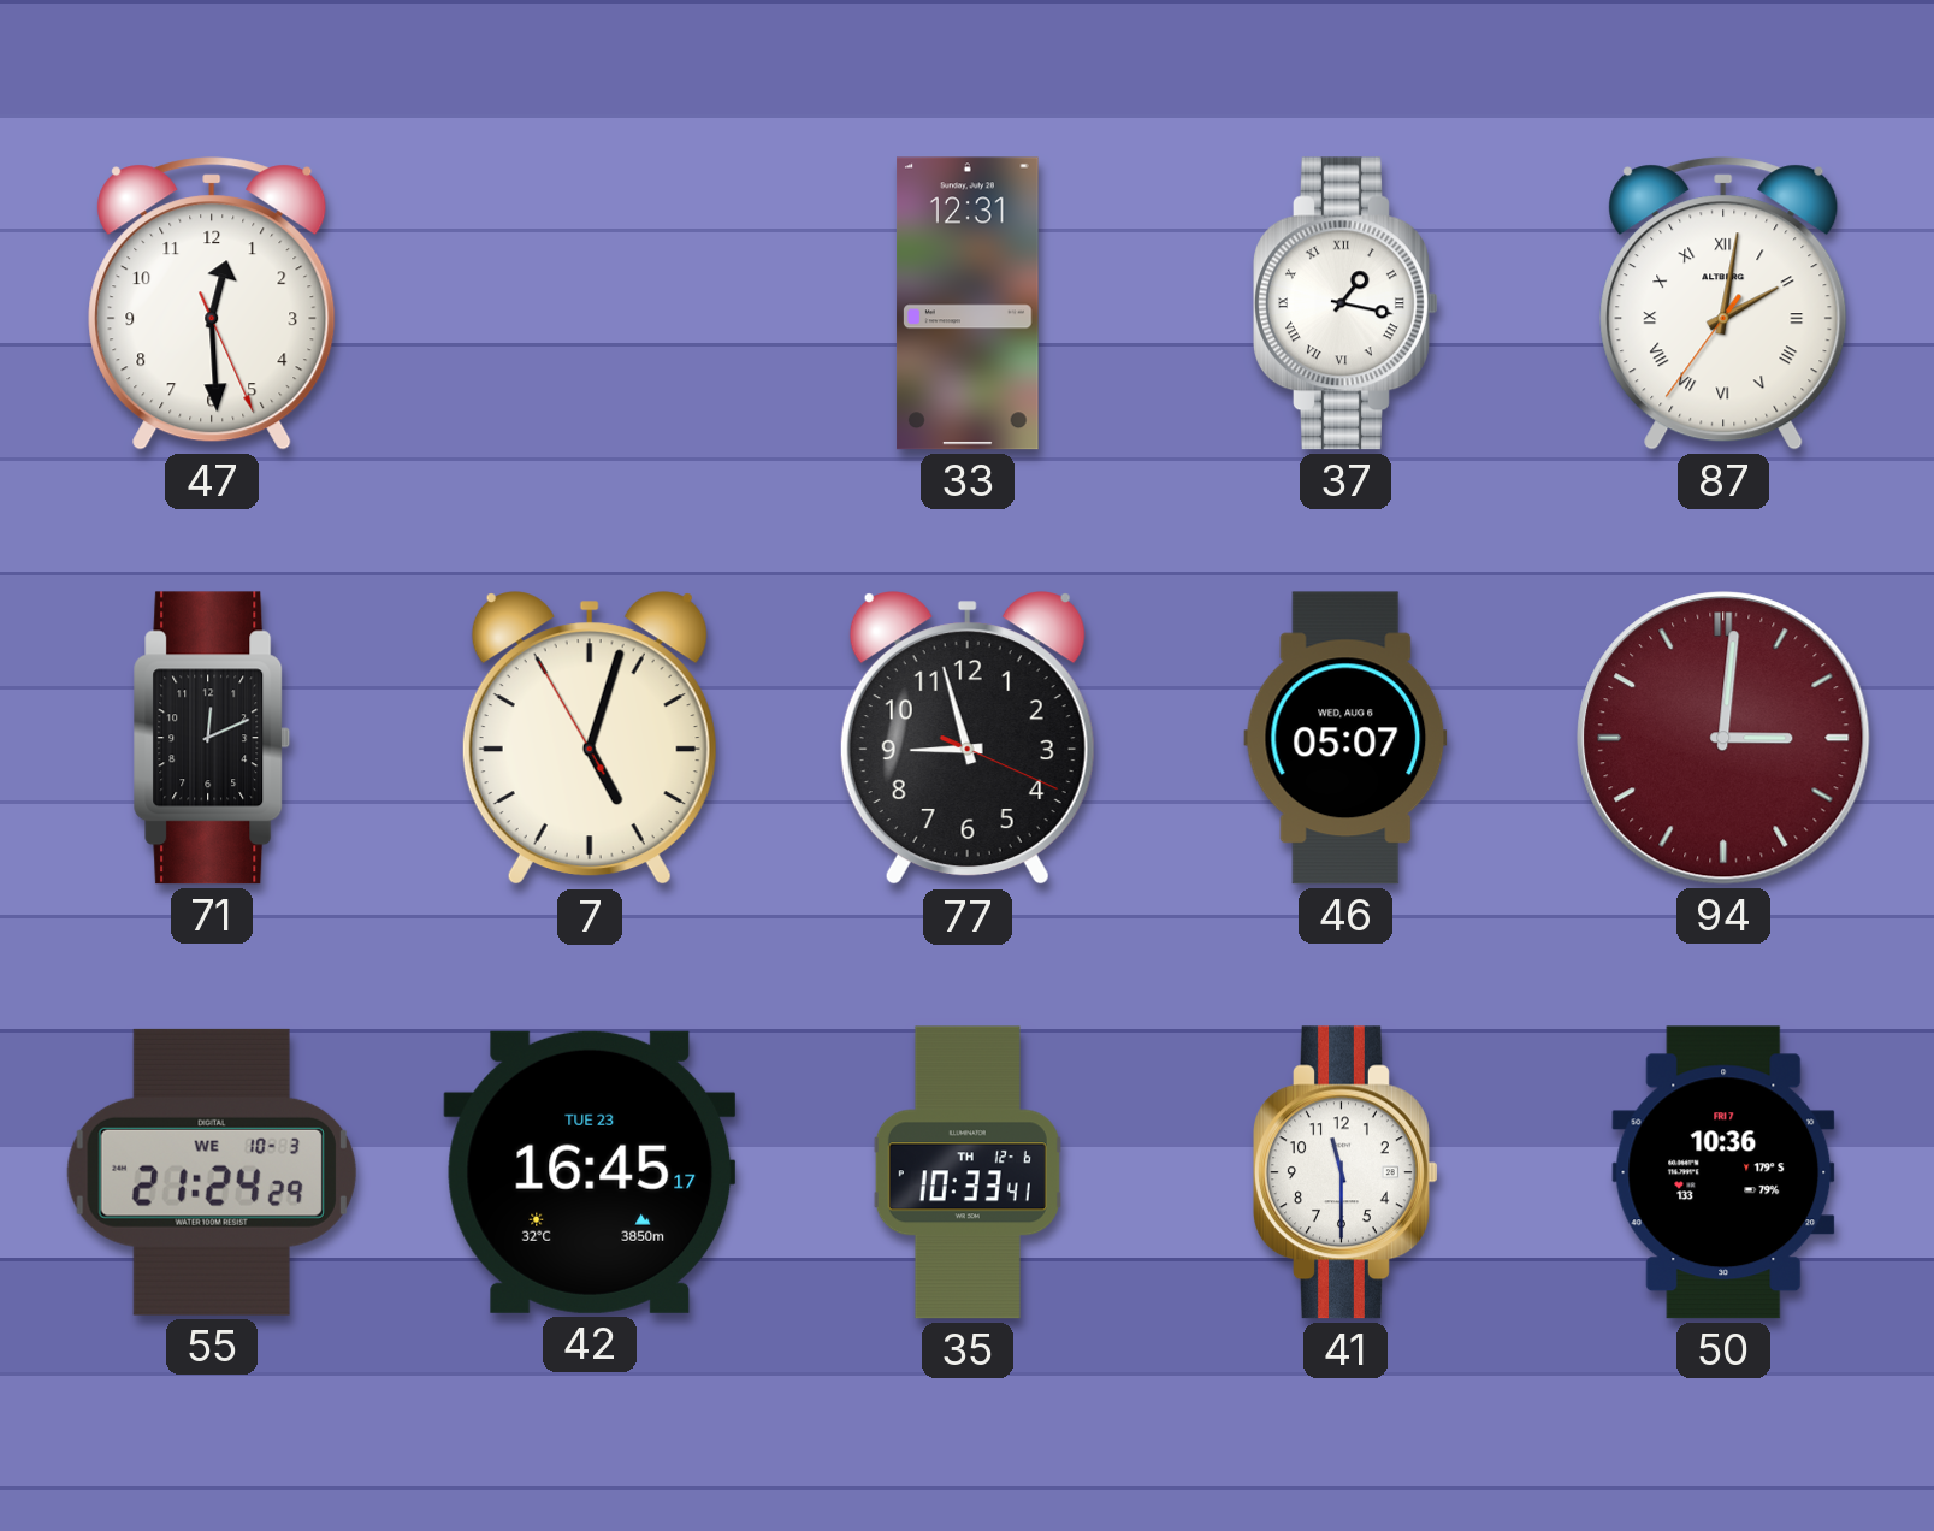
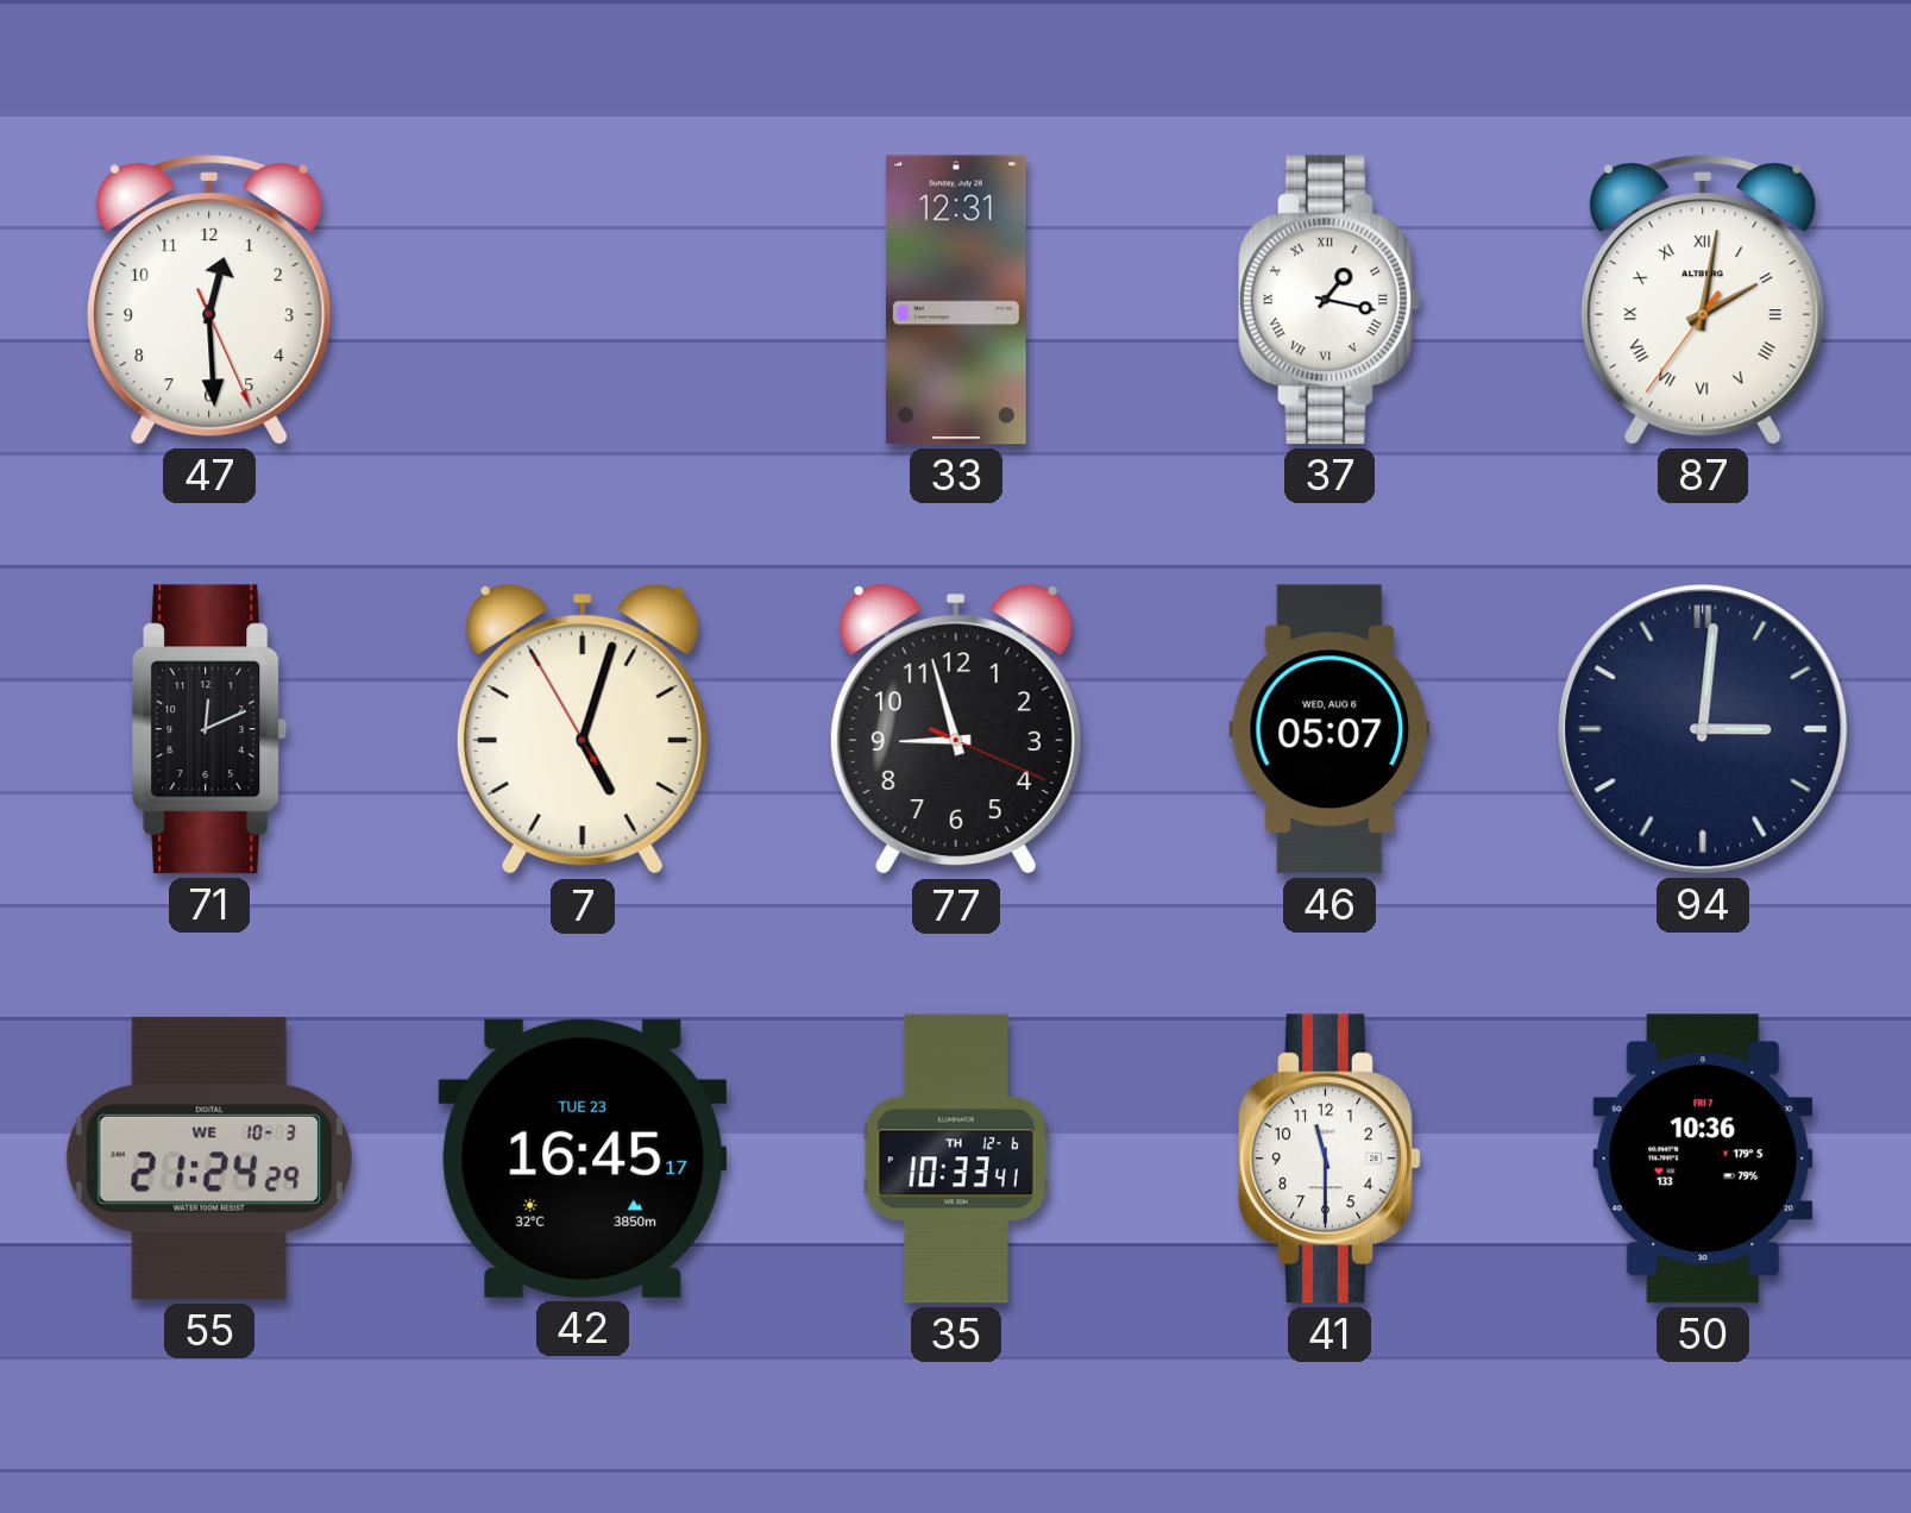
94 dial: burgundy -> navy
